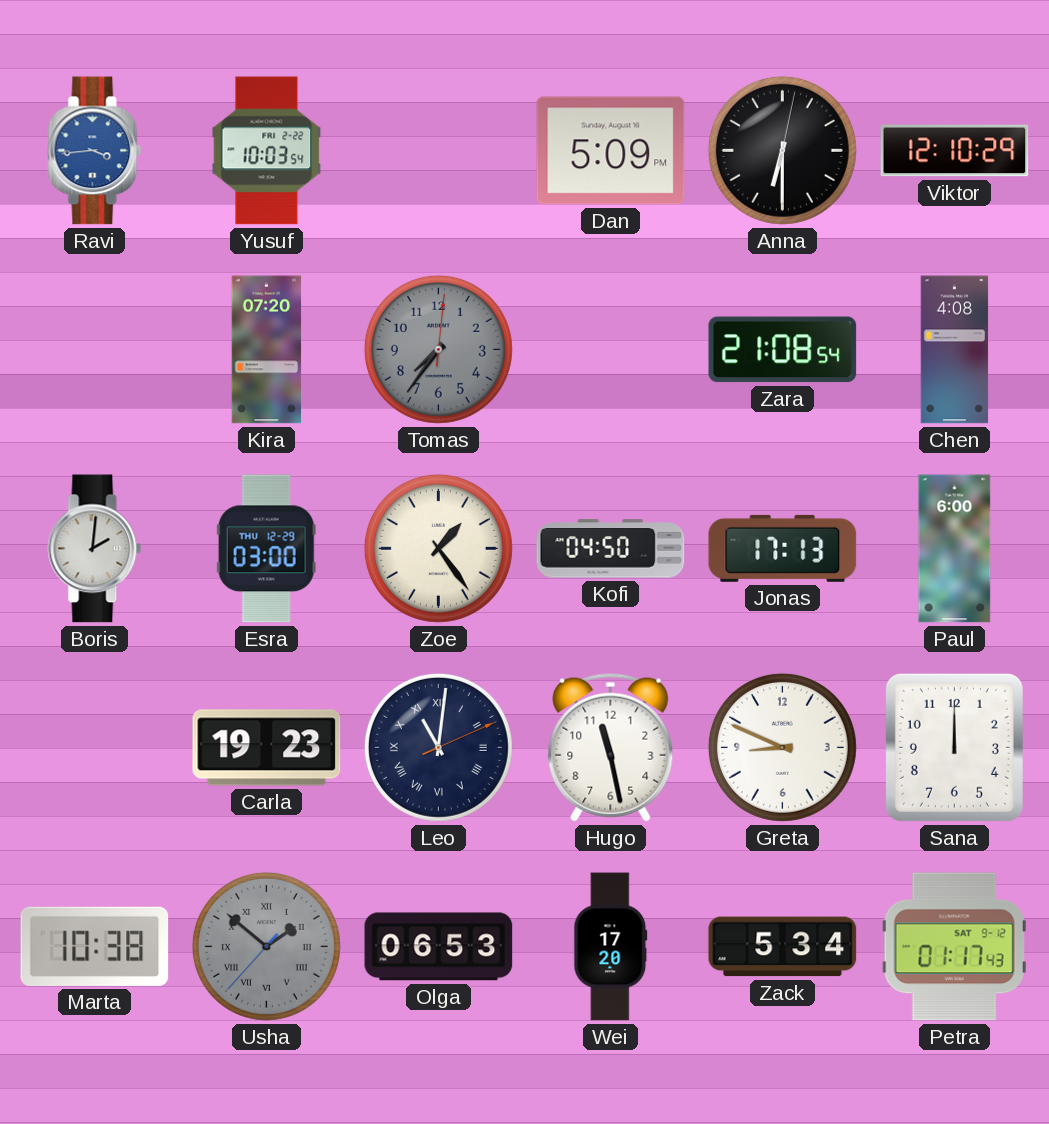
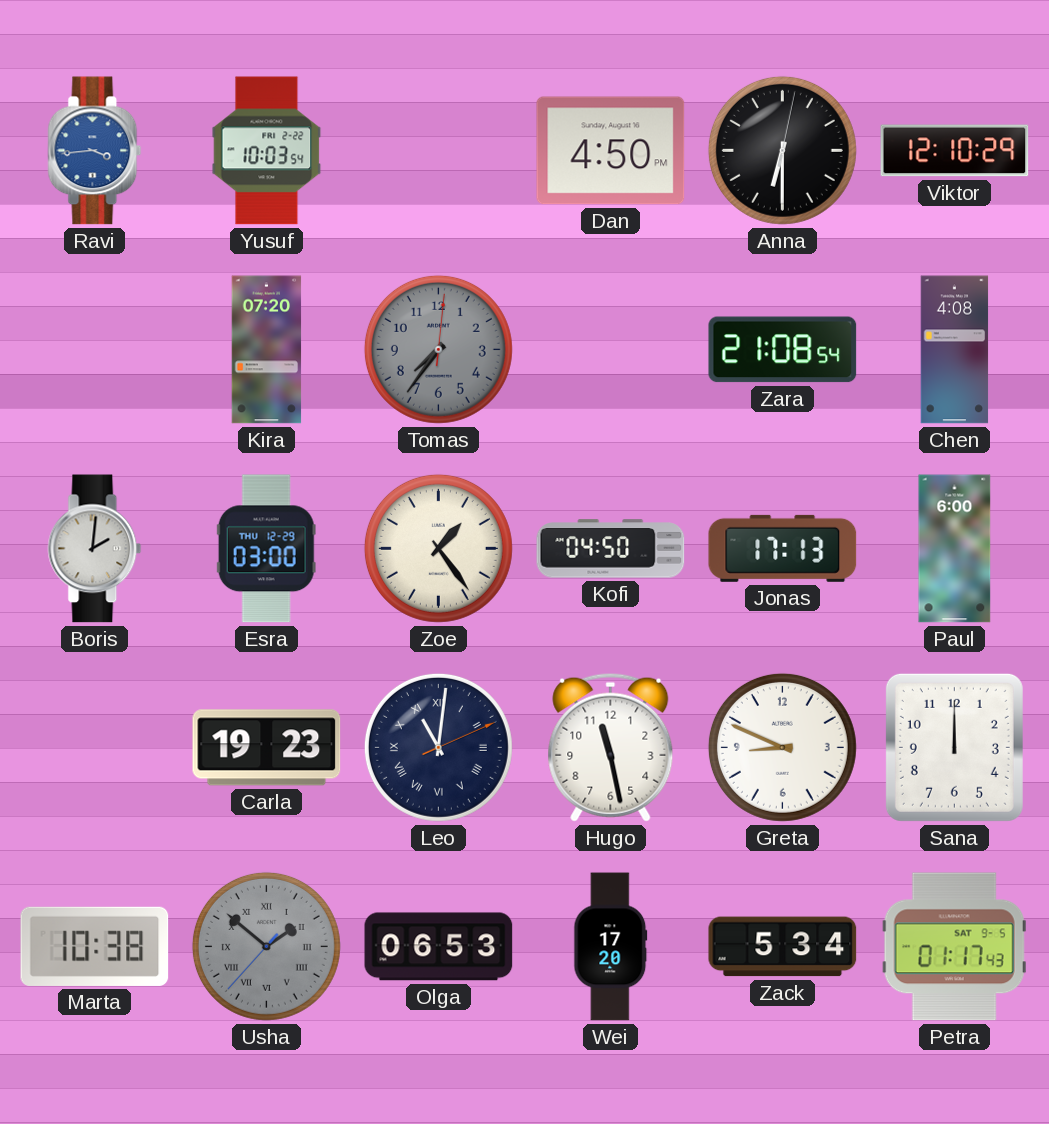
Dan: 5:09 -> 4:50
Petra date: SAT 9-12 -> SAT 9-5
